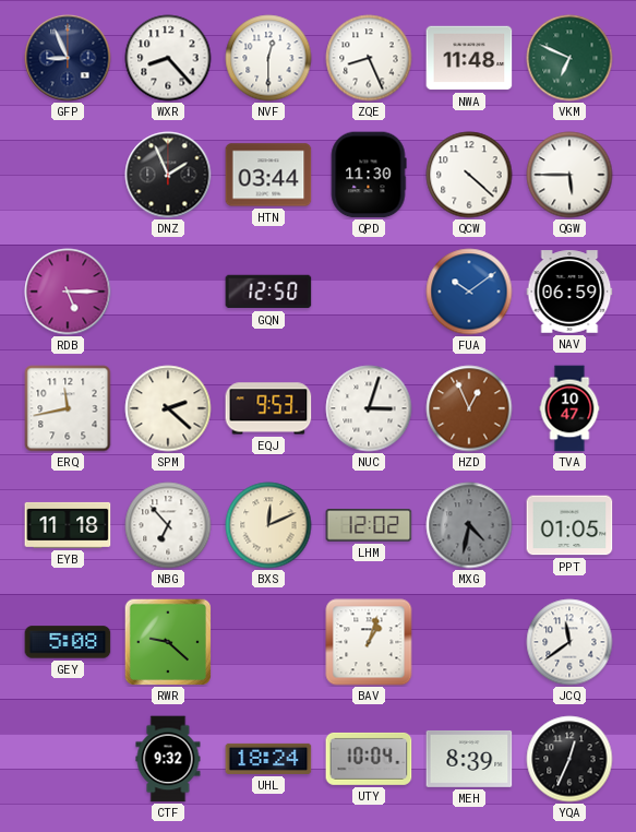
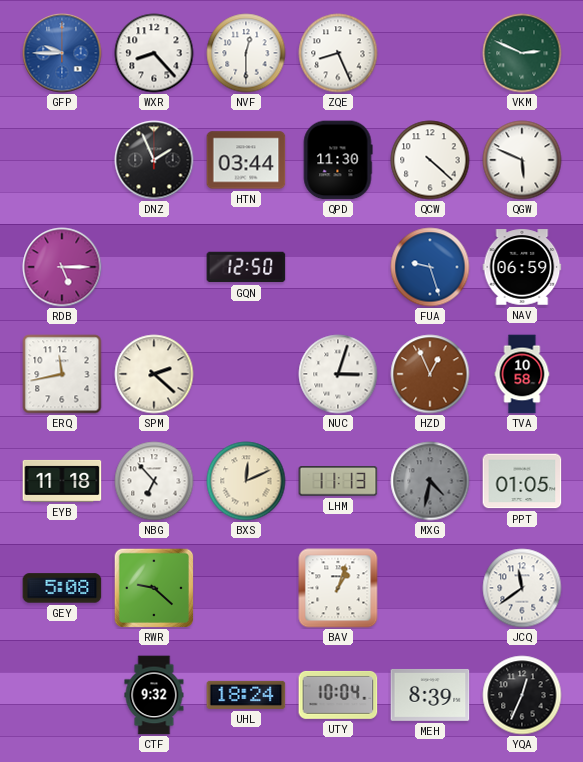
GFP: 8:56 -> 9:45
GFP dial: navy -> blue
NWA: 11:48 -> none
VKM: 6:49 -> 2:49
QGW: 5:45 -> 5:49
FUA: 10:09 -> 9:27
EQJ: 9:53 -> none
TVA: 10:47 -> 10:58
LHM: 12:02 -> 11:13
